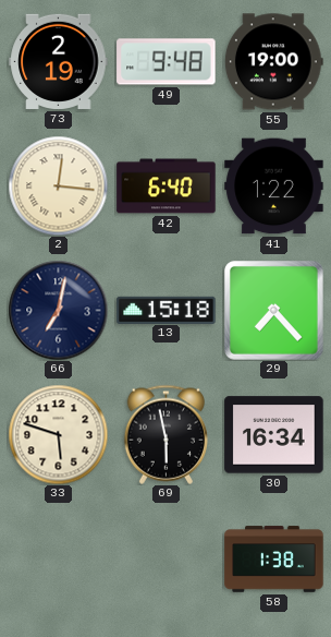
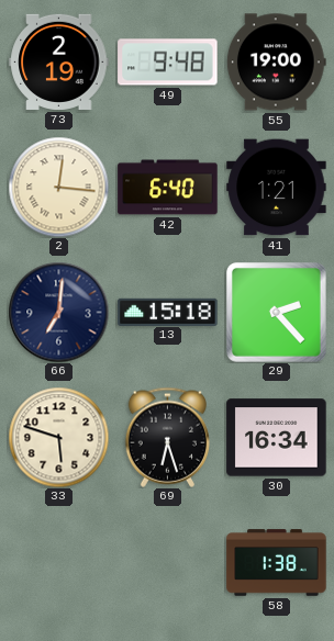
41: 1:22 -> 1:21
66: 7:02 -> 7:01
29: 7:23 -> 2:23
69: 5:58 -> 6:27
